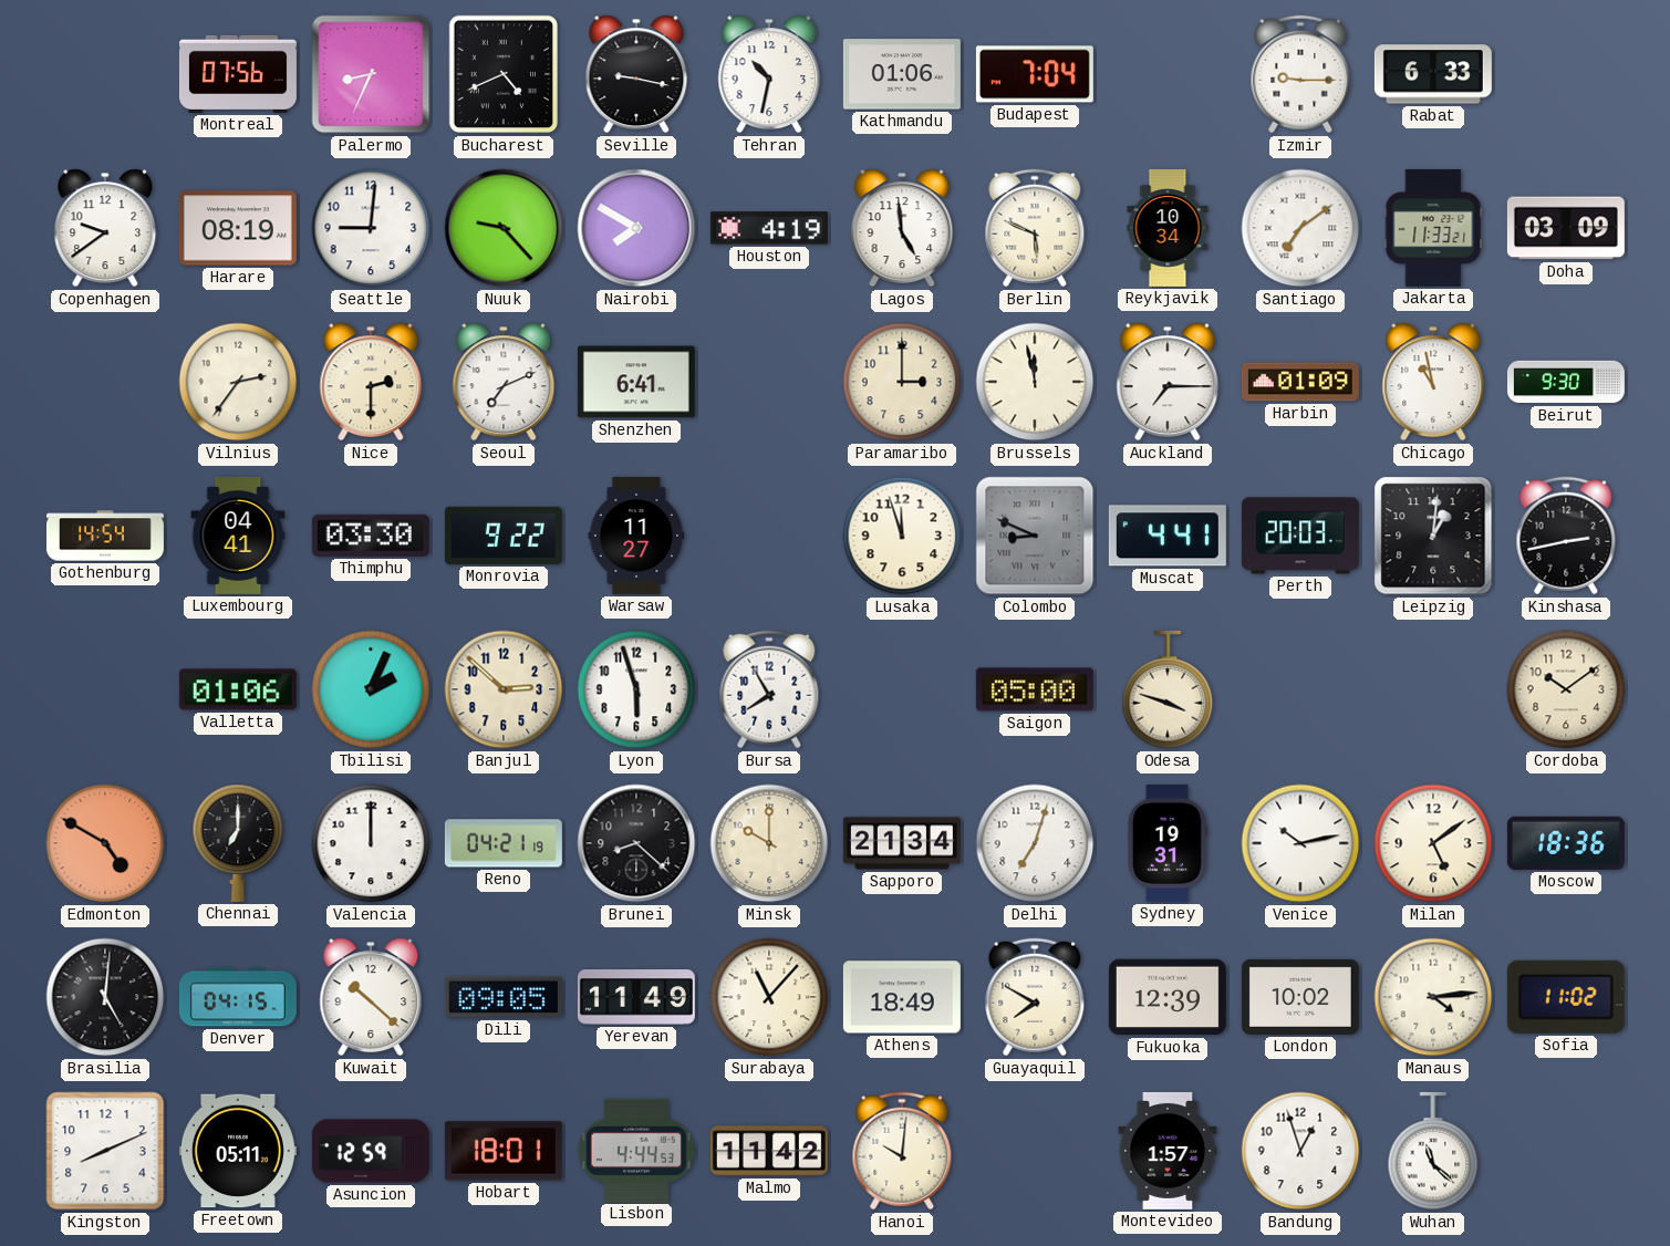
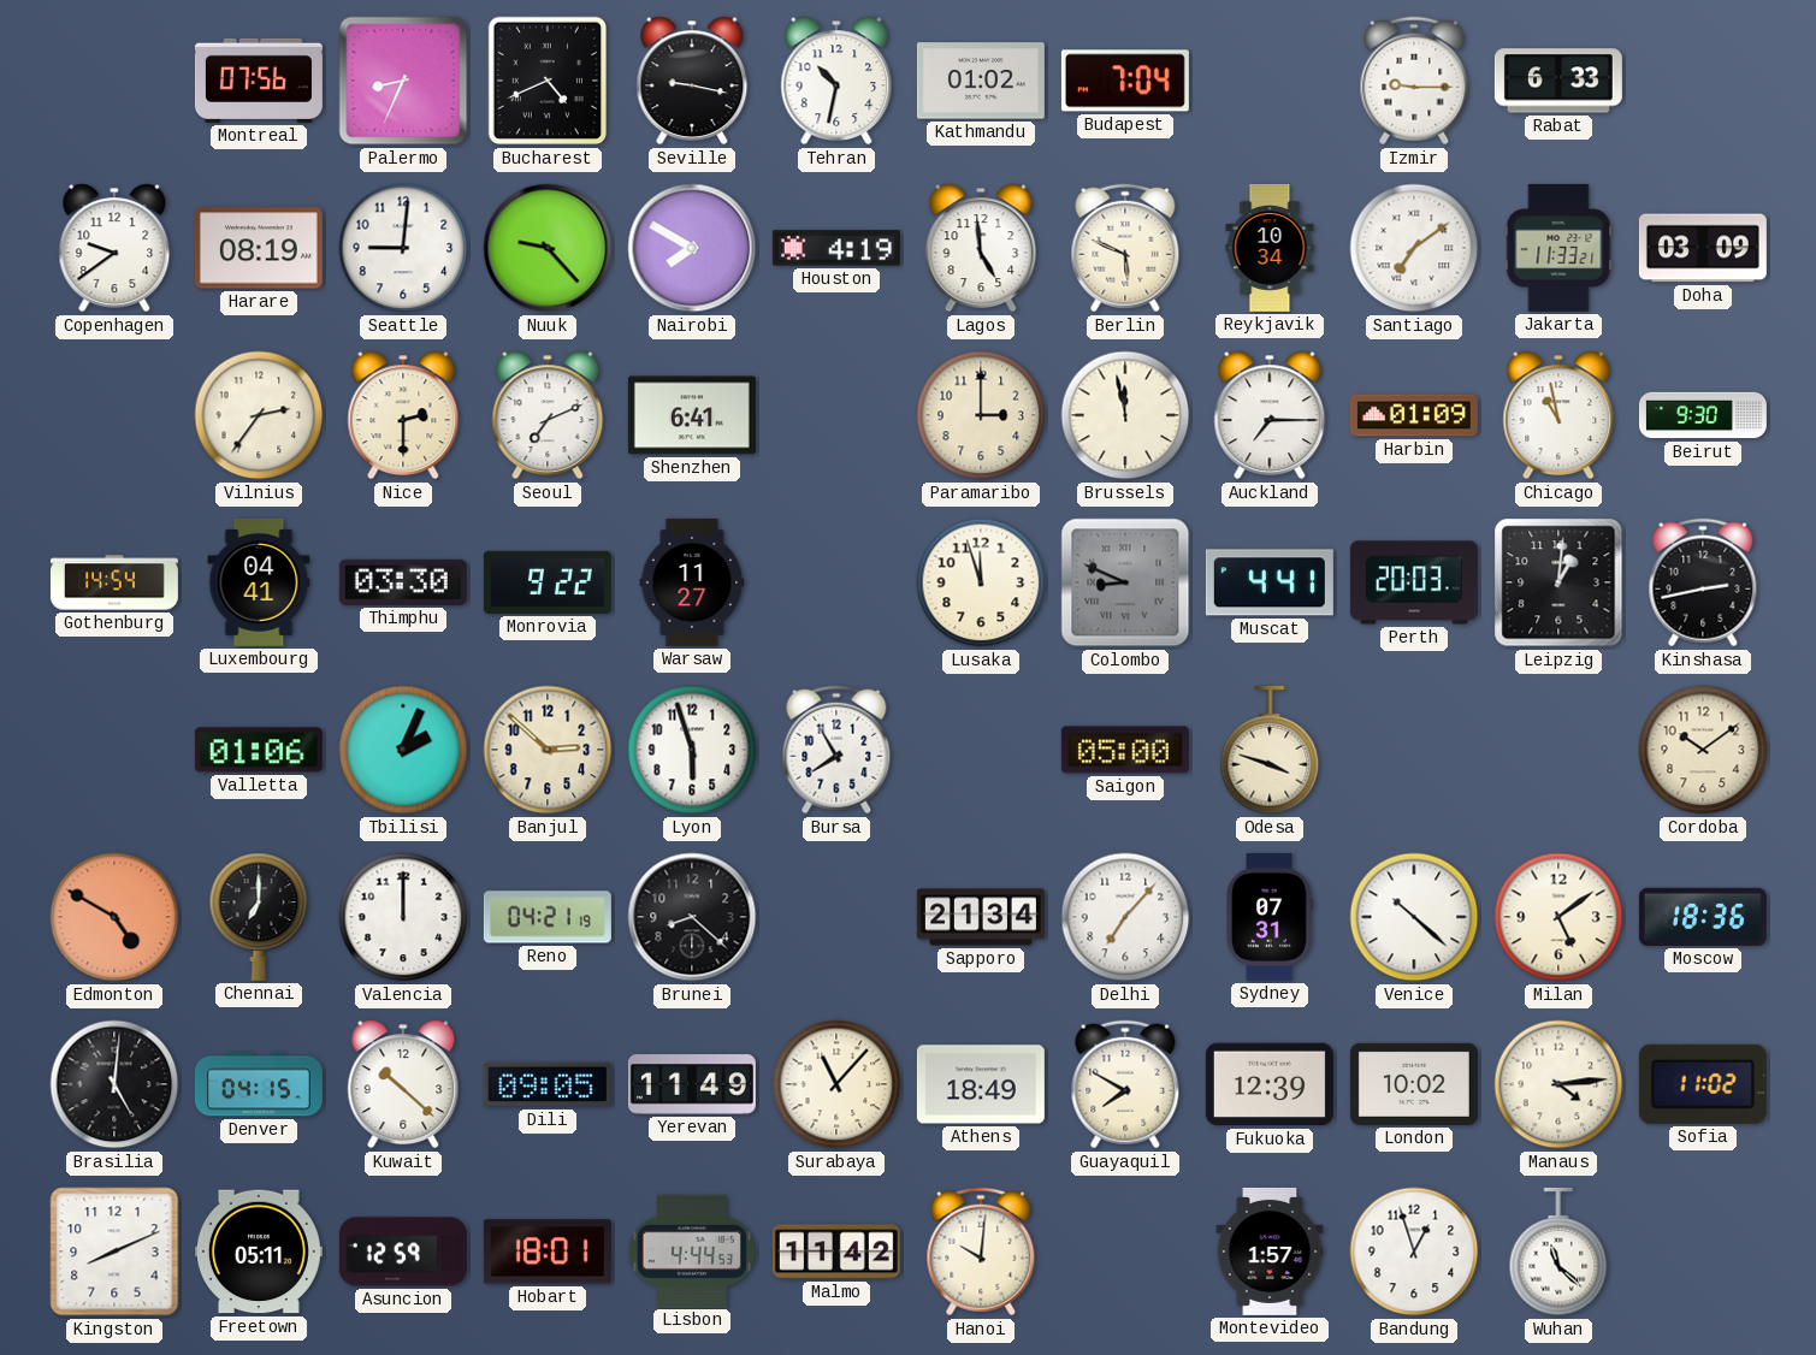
Kathmandu: 01:06 -> 01:02
Minsk: 10:00 -> none
Delhi: 7:03 -> 7:07
Sydney: 19:31 -> 07:31
Venice: 10:13 -> 10:22
